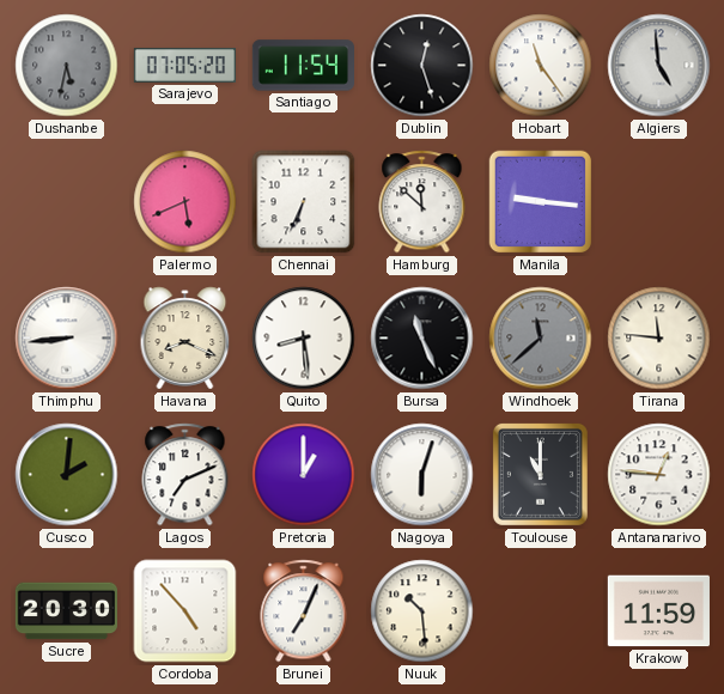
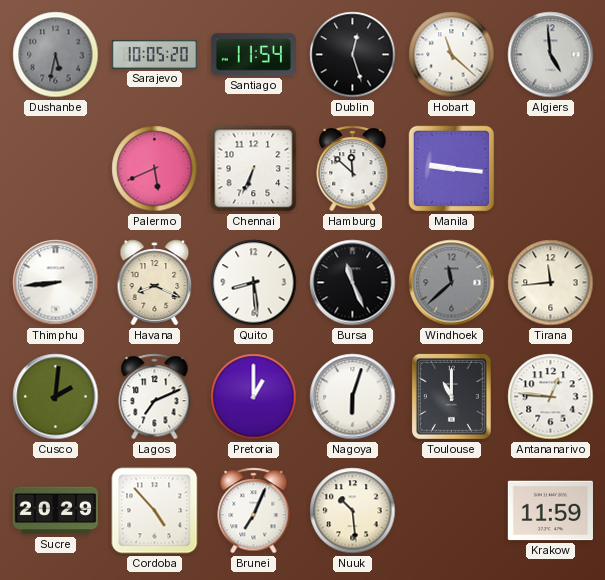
Sarajevo: 07:05 -> 10:05
Hobart: 11:24 -> 11:22
Tirana: 11:46 -> 11:44
Sucre: 20:30 -> 20:29
